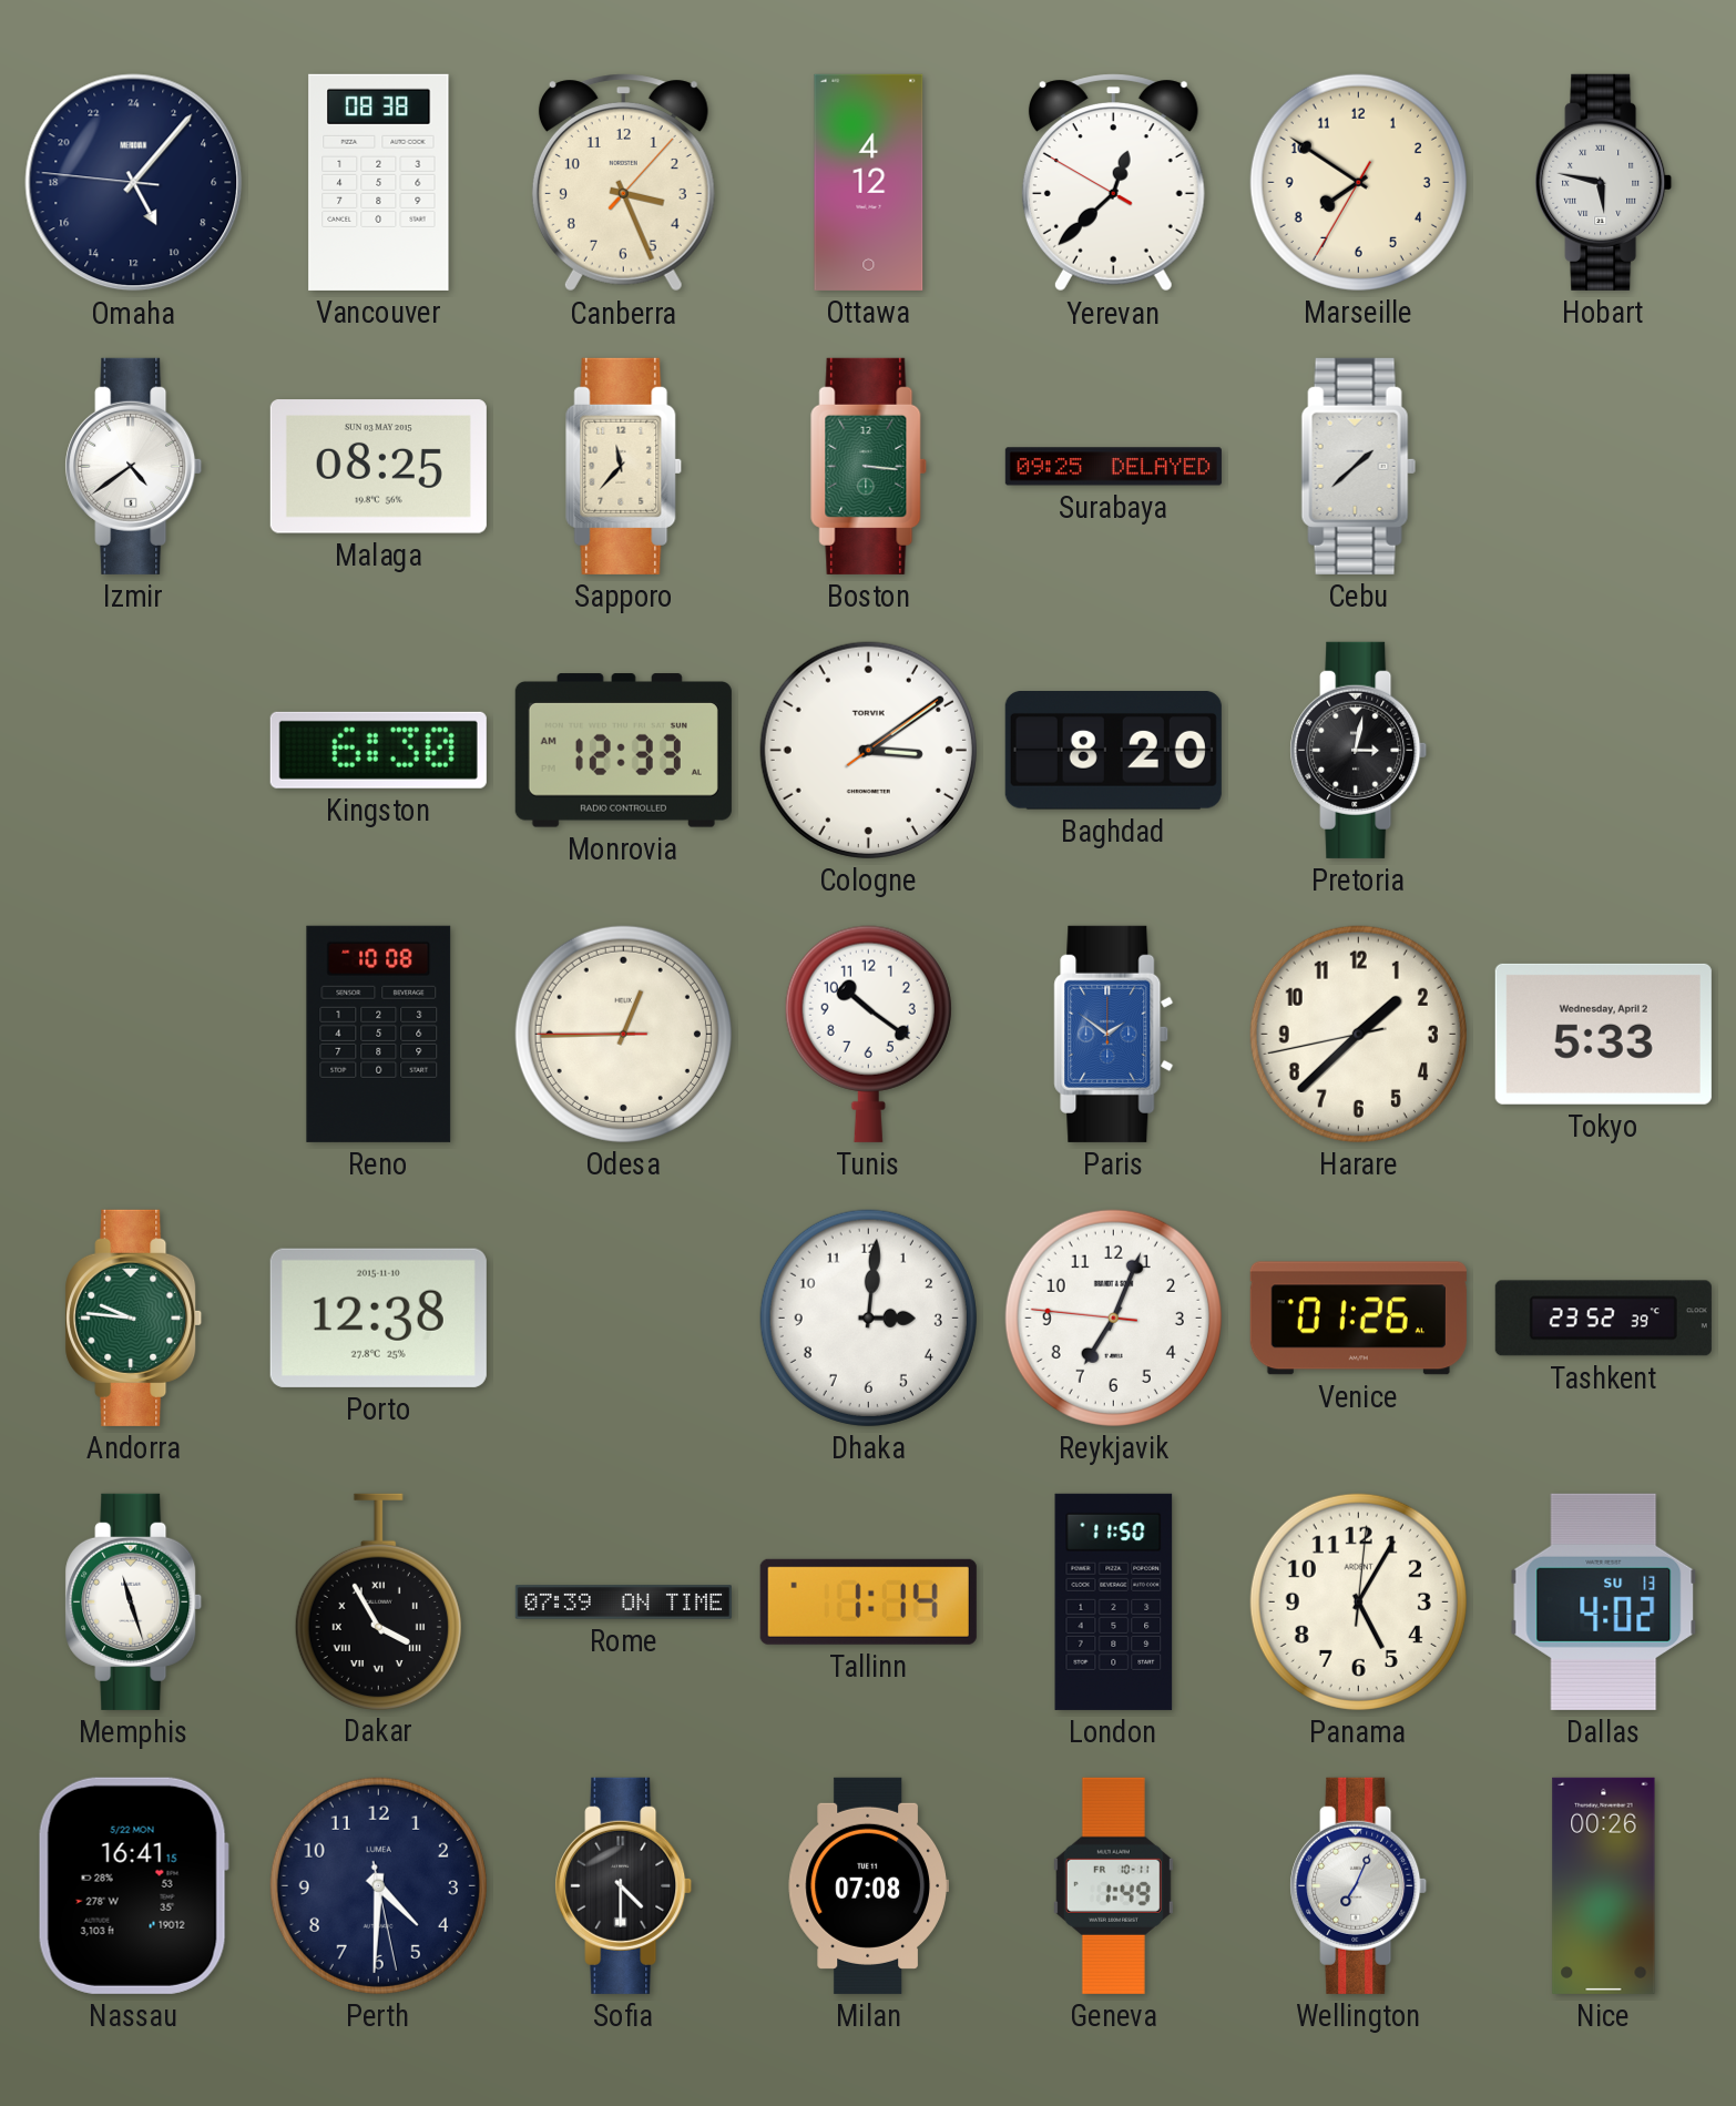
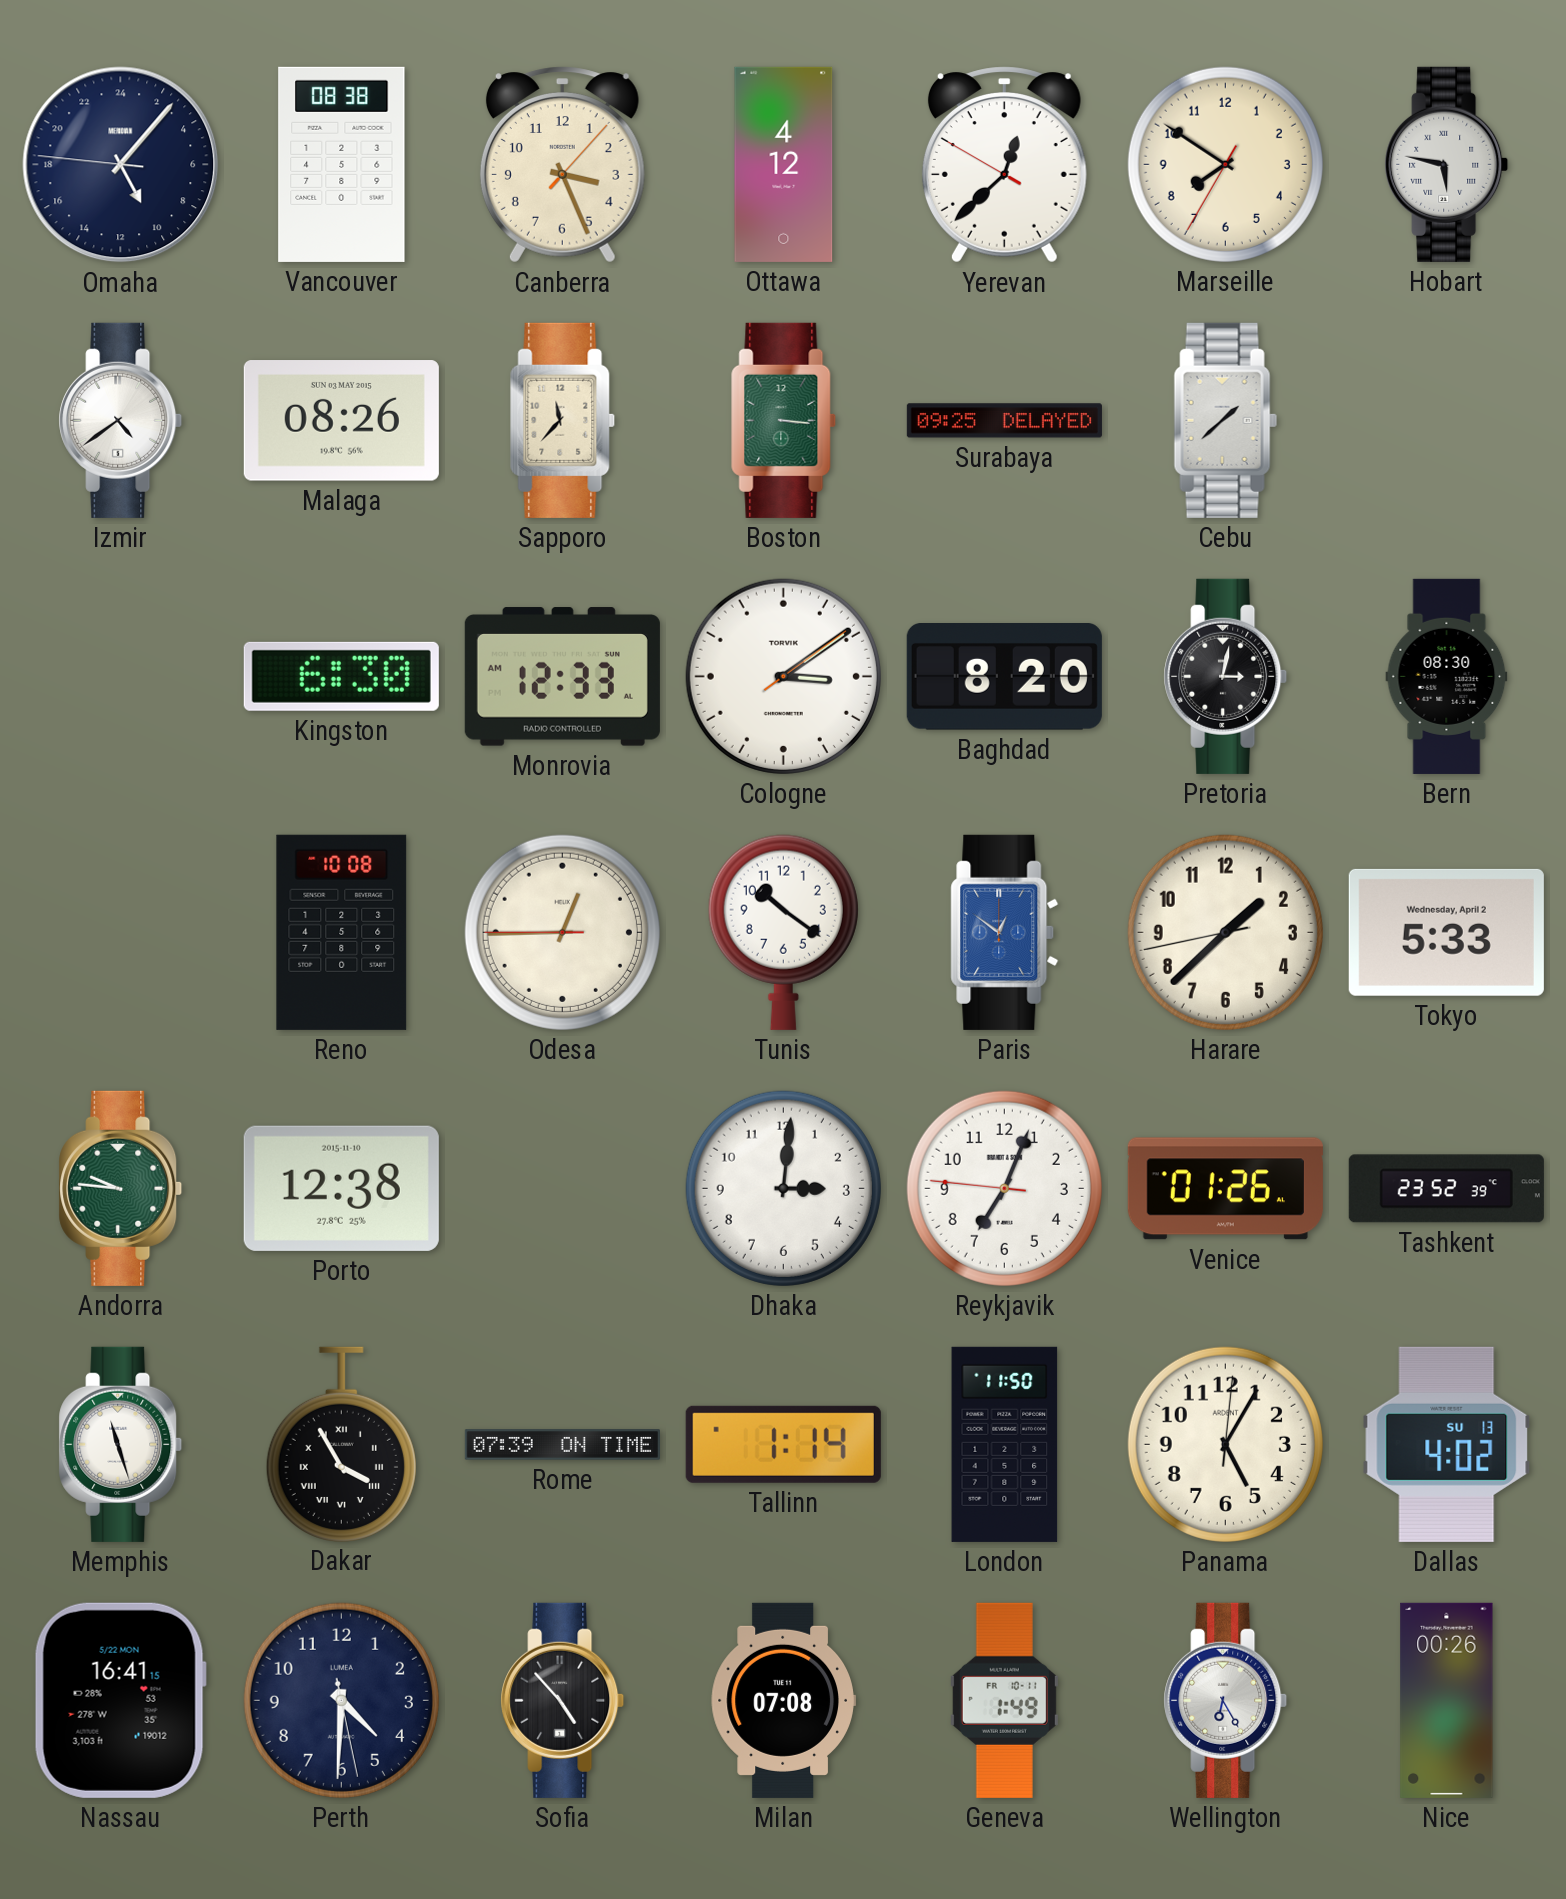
Malaga: 08:25 -> 08:26
Bern: none -> 08:30
Paris: 1:51 -> 12:51
Sofia: 4:30 -> 4:53
Wellington: 7:04 -> 6:25
